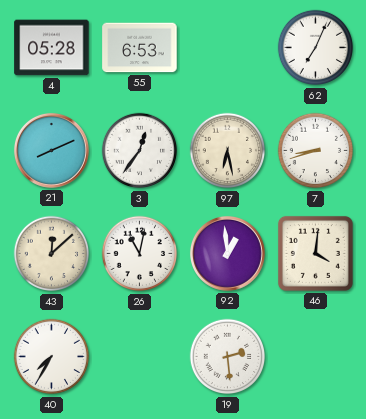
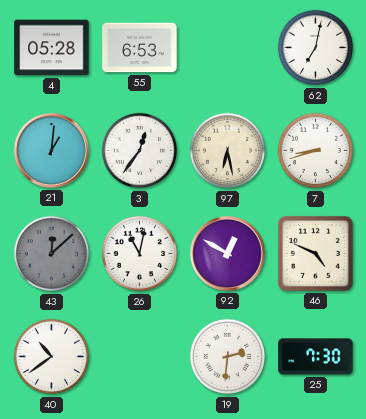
62: 7:04 -> 7:02
21: 8:11 -> 1:01
43 dial: cream -> grey
92: 12:59 -> 12:50
46: 4:01 -> 4:49
40: 7:35 -> 10:39
19: 2:29 -> 2:31
25: none -> 7:30
